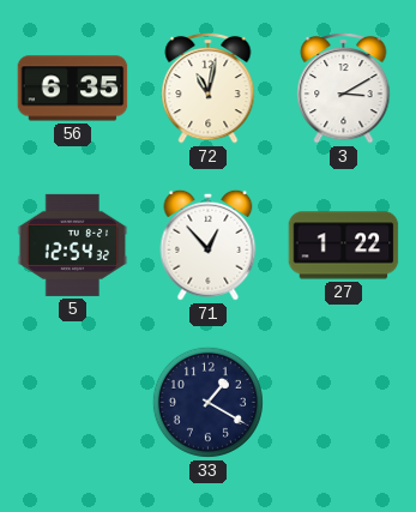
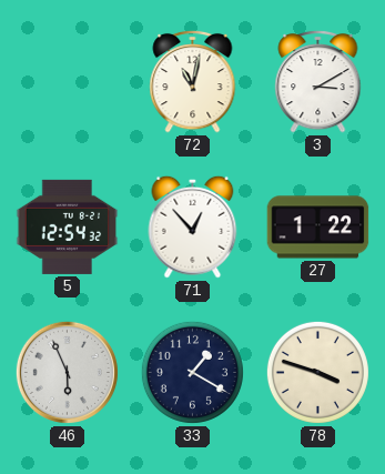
56: 6:35 -> none
46: none -> 5:56
78: none -> 3:48
